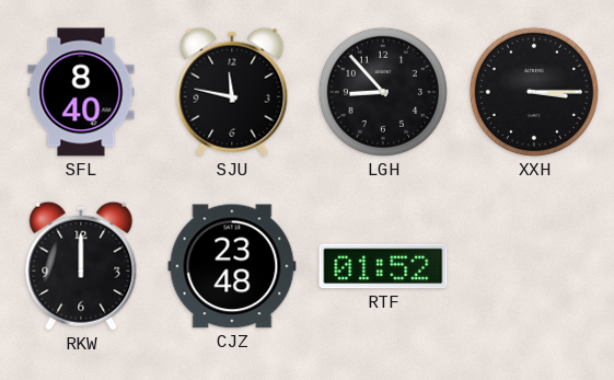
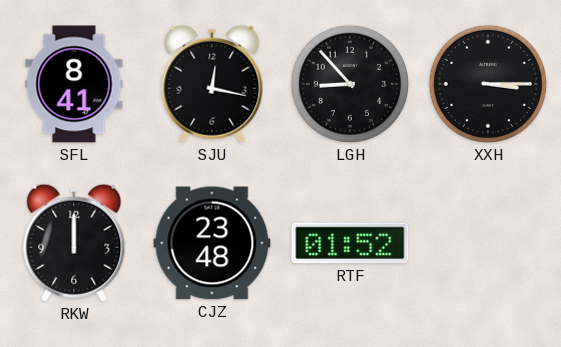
SFL: 8:40 -> 8:41
SJU: 11:47 -> 12:17
